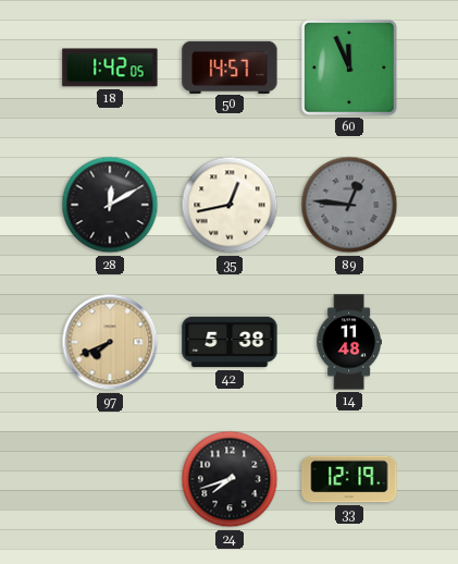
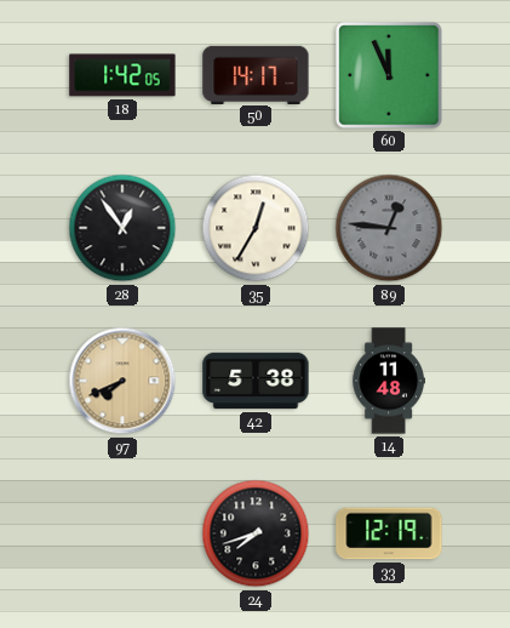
50: 14:57 -> 14:17
28: 12:10 -> 12:54
35: 12:43 -> 12:35
